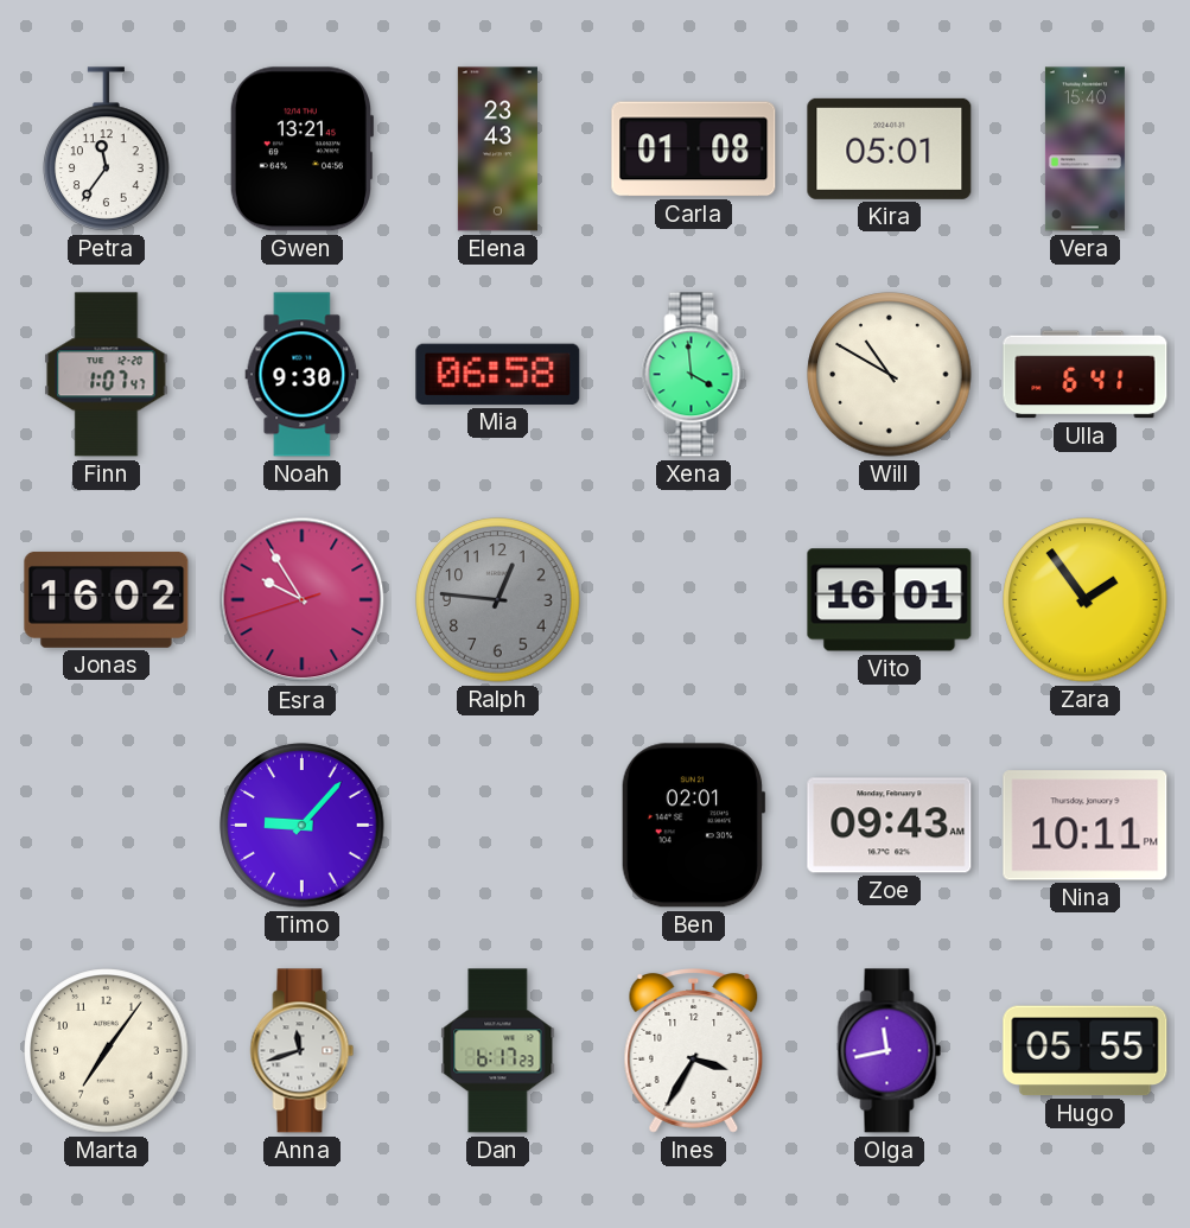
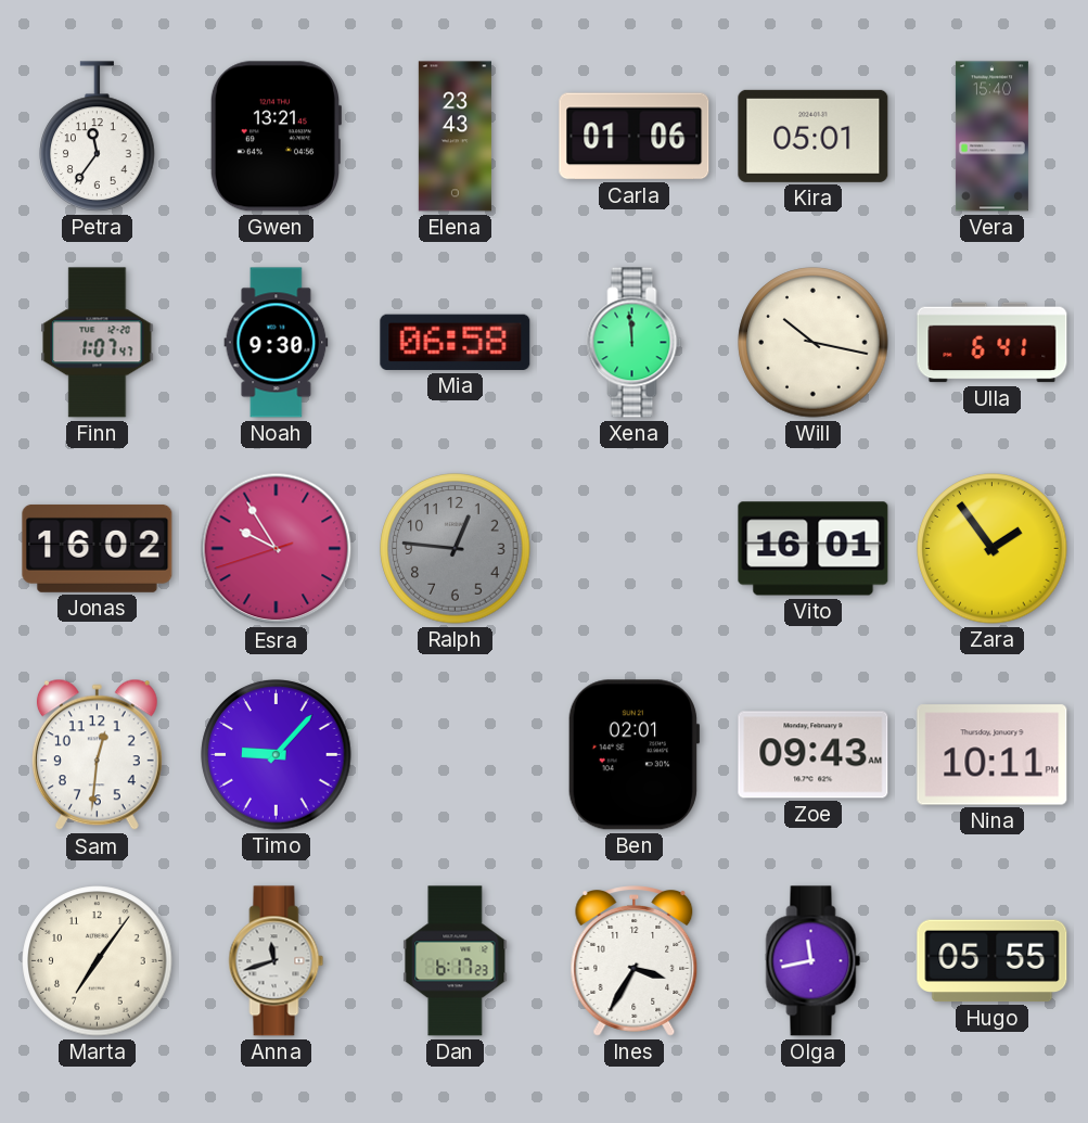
Carla: 01:08 -> 01:06
Xena: 3:59 -> 11:59
Will: 10:50 -> 10:17
Sam: none -> 12:31
